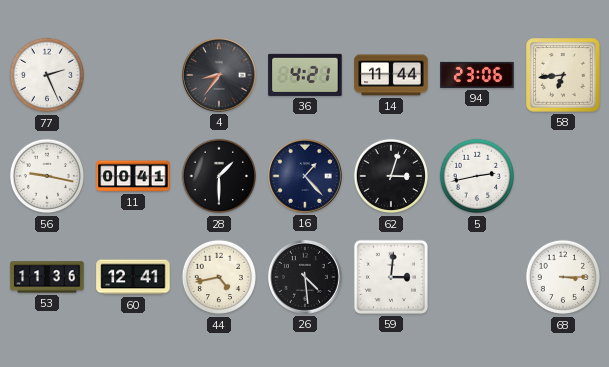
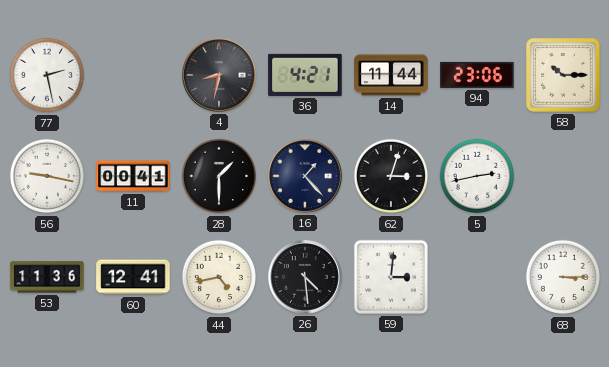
77: 2:26 -> 2:28
4: 8:36 -> 8:32
58: 6:44 -> 10:15
